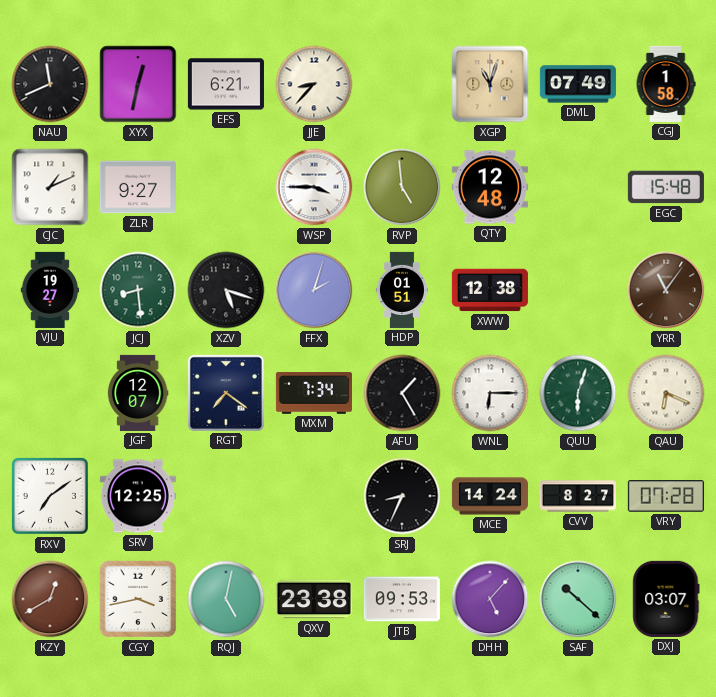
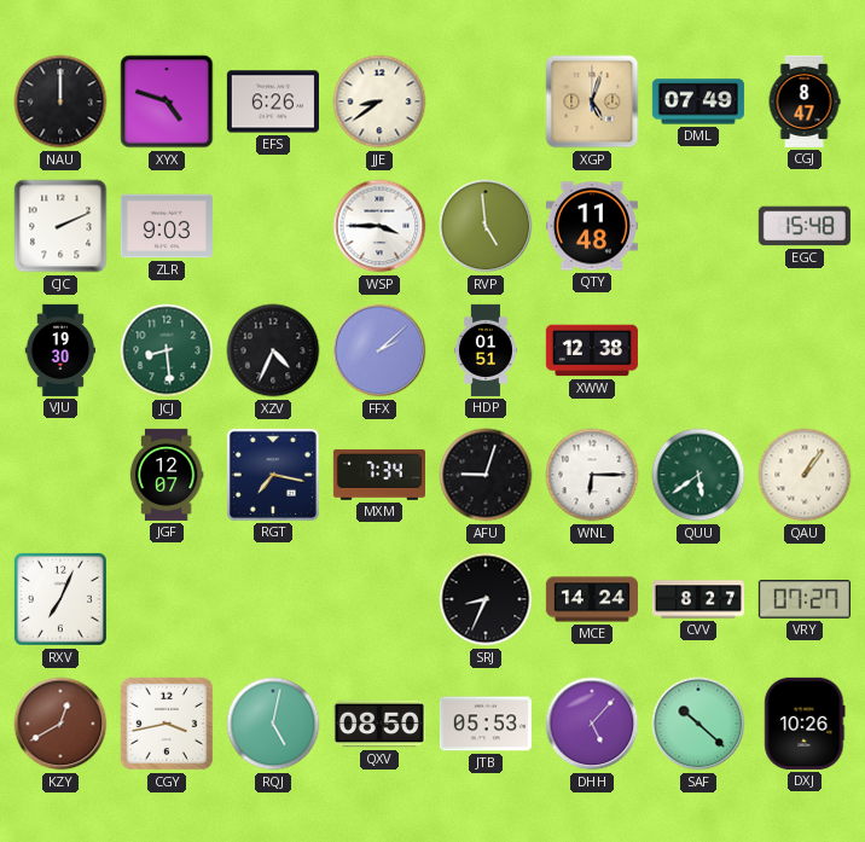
NAU: 11:41 -> 12:00
XYX: 12:32 -> 4:48
EFS: 6:21 -> 6:26
JJE: 8:37 -> 8:39
XGP: 11:03 -> 5:03
CGJ: 1:58 -> 8:47
CJC: 1:11 -> 2:11
ZLR: 9:27 -> 9:03
QTY: 12:48 -> 11:48
VJU: 19:27 -> 19:30
XZV: 5:18 -> 4:34
FFX: 2:03 -> 2:08
YRR: 11:06 -> none
RGT: 7:21 -> 7:17
AFU: 1:25 -> 9:03
QUU: 6:03 -> 5:39
QAU: 6:19 -> 1:06
RXV: 7:09 -> 7:04
SRV: 12:25 -> none
VRY: 07:28 -> 07:27
QXV: 23:38 -> 08:50
JTB: 09:53 -> 05:53
DXJ: 03:07 -> 10:26
